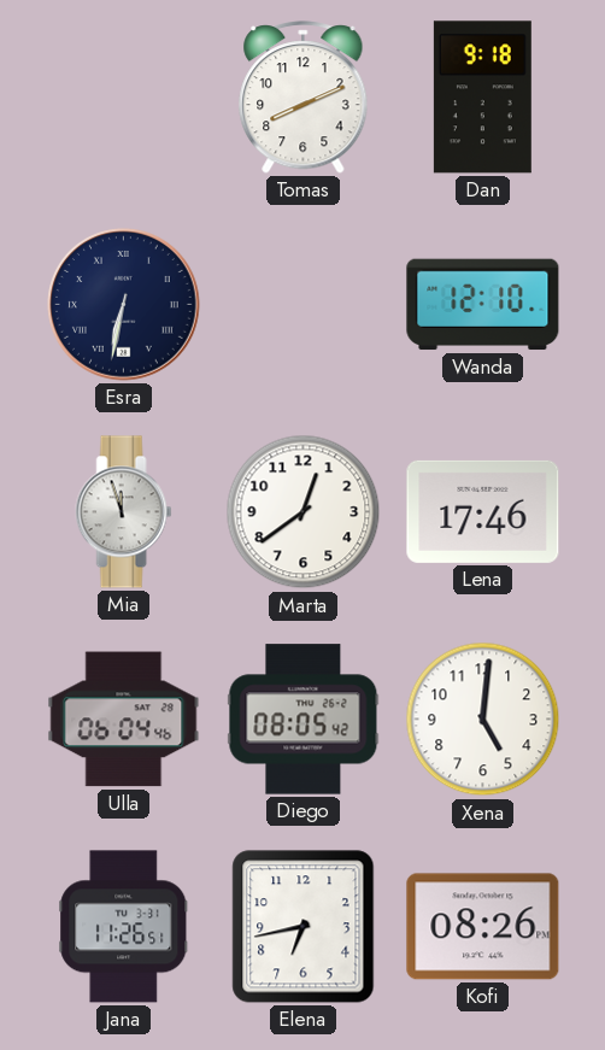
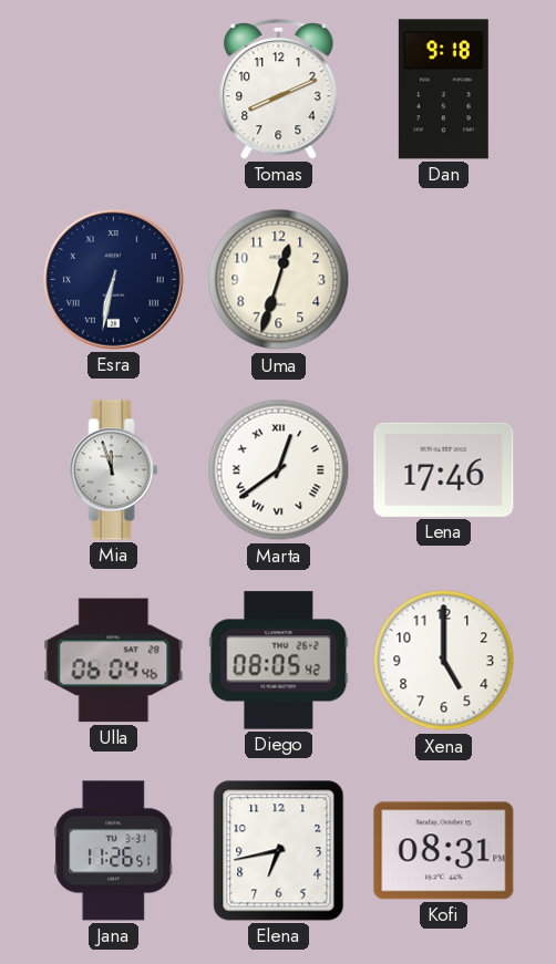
Uma: none -> 12:33
Wanda: 12:10 -> none
Marta numerals: Arabic -> Roman
Xena: 5:01 -> 5:00
Kofi: 08:26 -> 08:31
